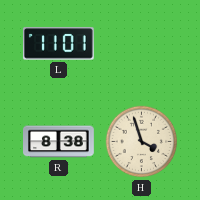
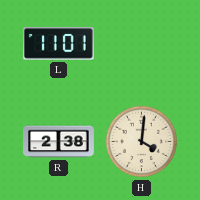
R: 8:38 -> 2:38
H: 3:57 -> 4:01
